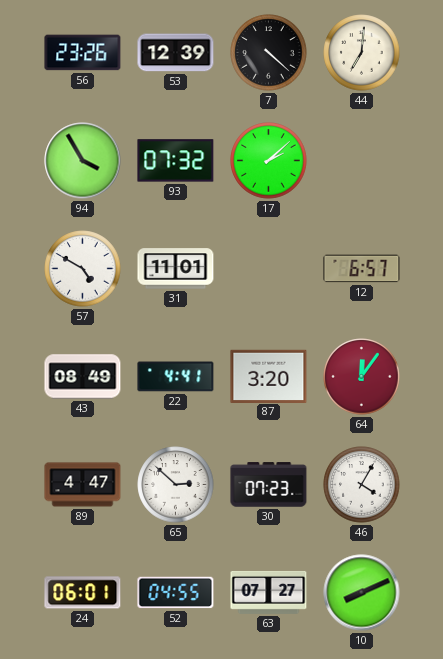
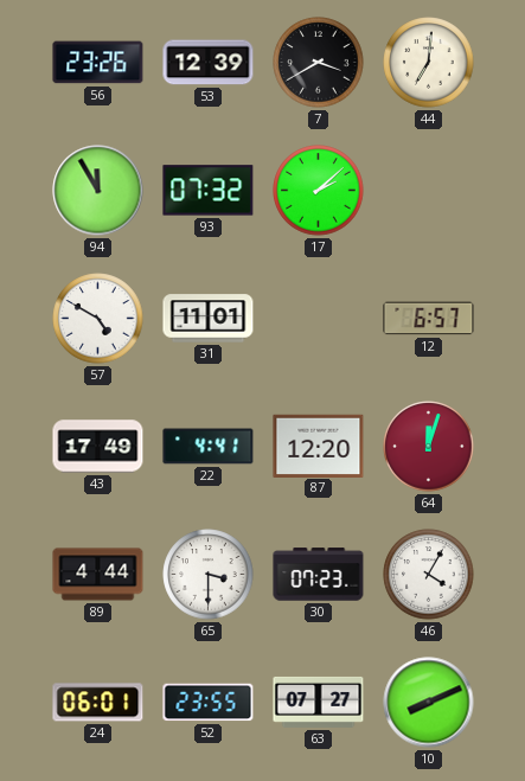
7: 4:22 -> 3:40
94: 3:55 -> 11:55
43: 08:49 -> 17:49
87: 3:20 -> 12:20
64: 12:06 -> 12:03
89: 4:47 -> 4:44
65: 2:52 -> 3:30
52: 04:55 -> 23:55
